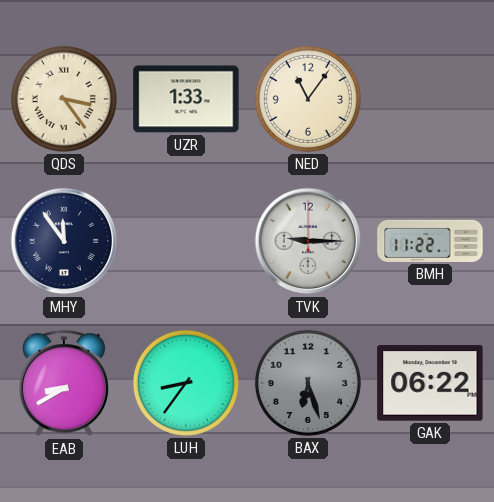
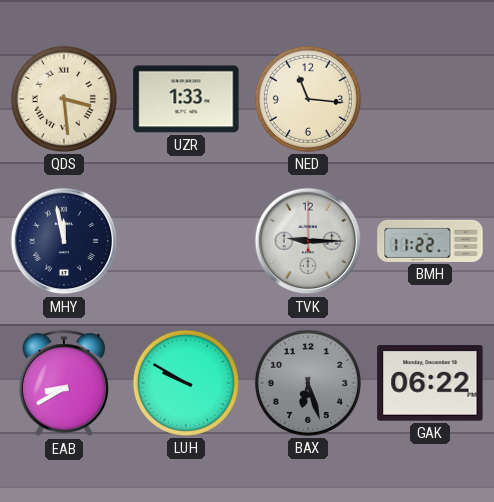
QDS: 3:24 -> 3:29
NED: 11:06 -> 11:16
MHY: 11:54 -> 11:58
LUH: 8:36 -> 9:50
